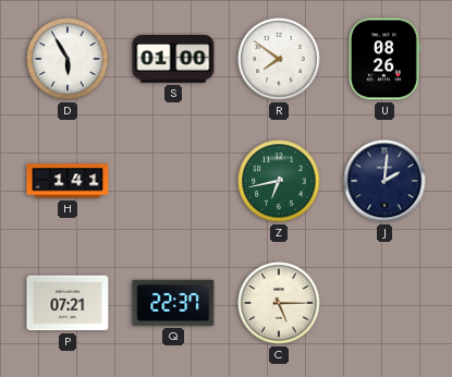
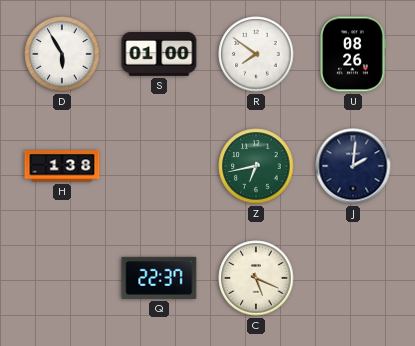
H: 1:41 -> 1:38
P: 07:21 -> none
C: 5:15 -> 5:19
